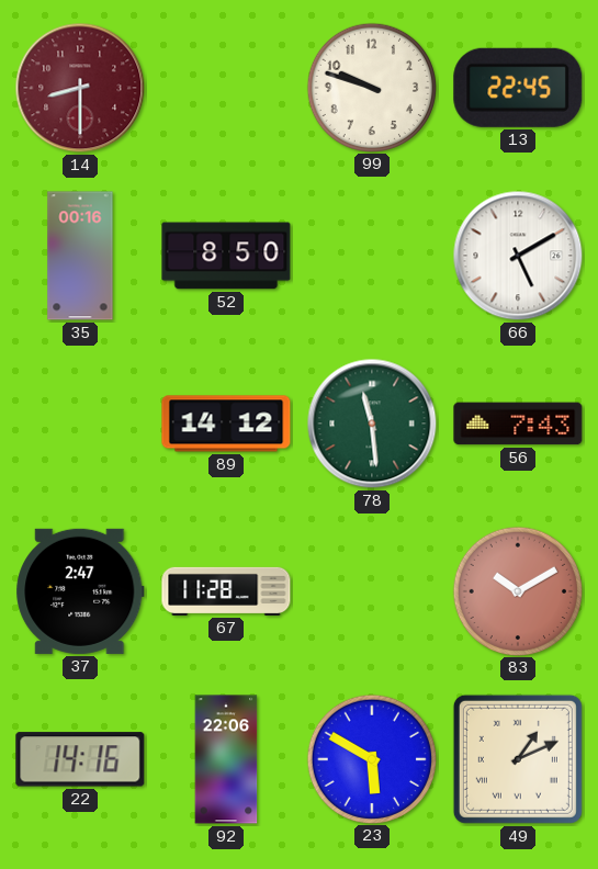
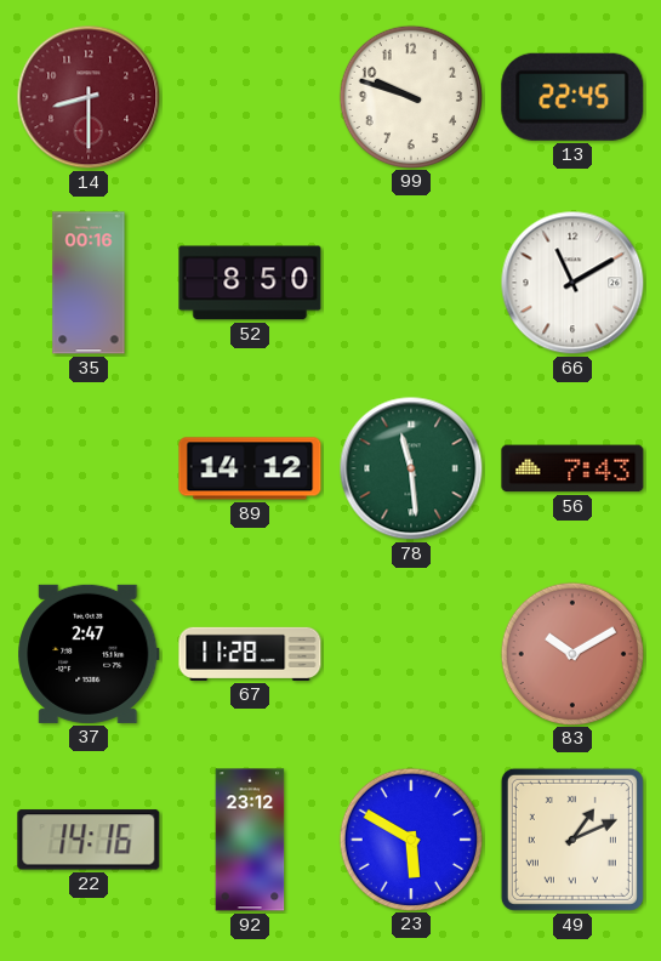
66: 5:10 -> 11:10
92: 22:06 -> 23:12
